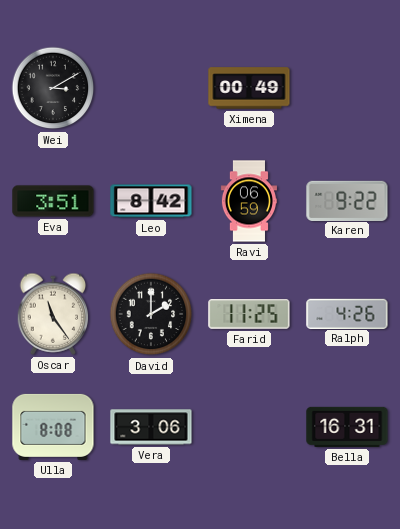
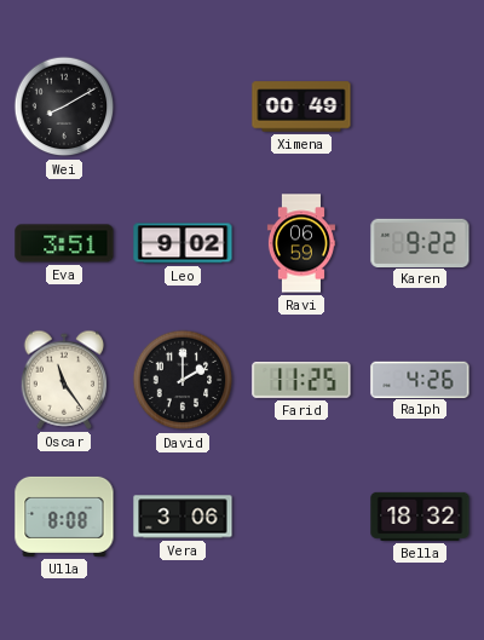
Wei: 3:10 -> 8:10
Leo: 8:42 -> 9:02
Bella: 16:31 -> 18:32
